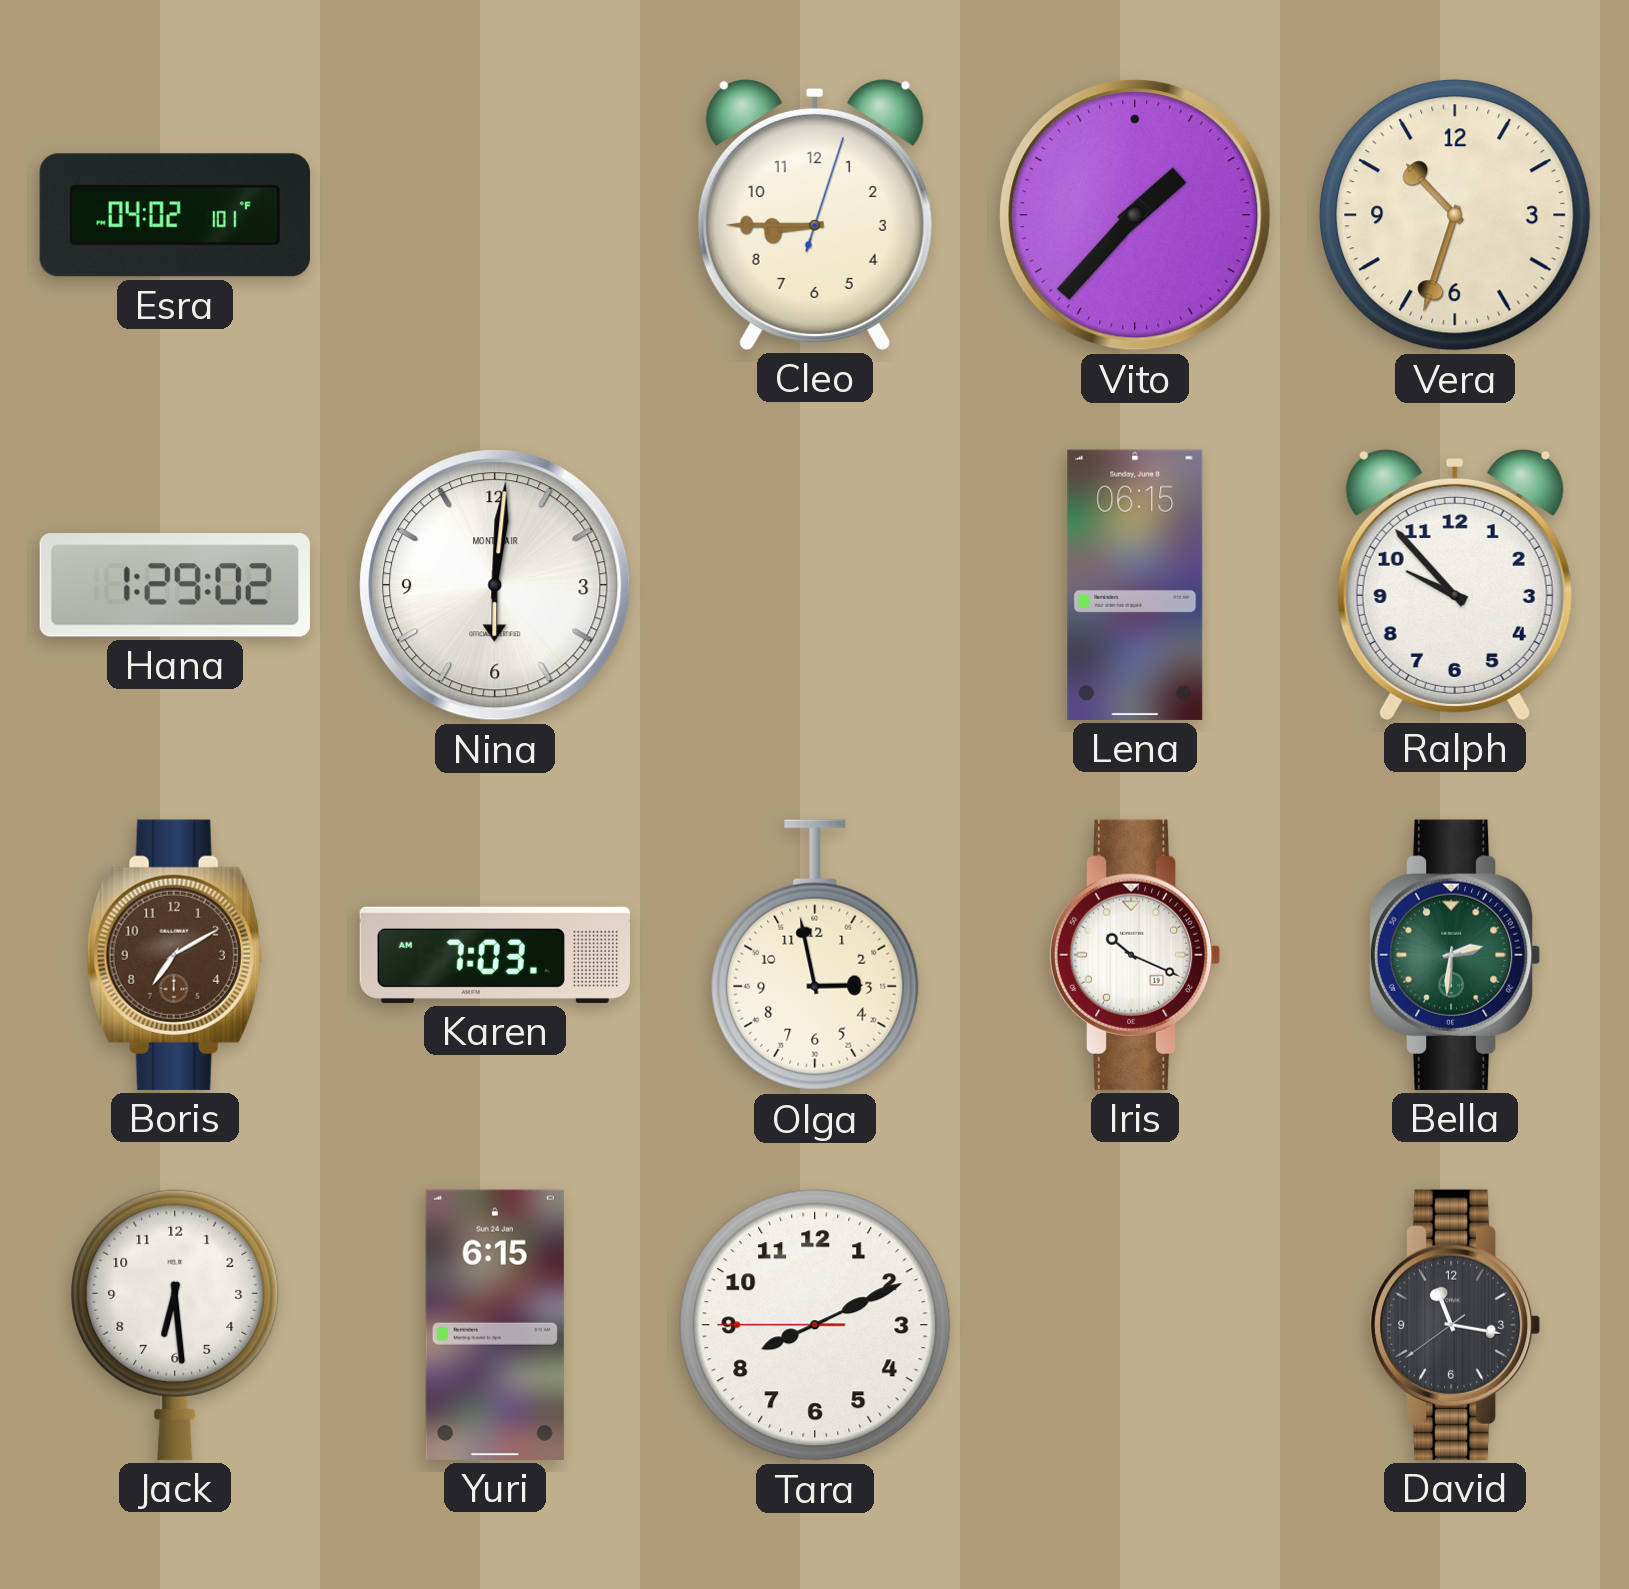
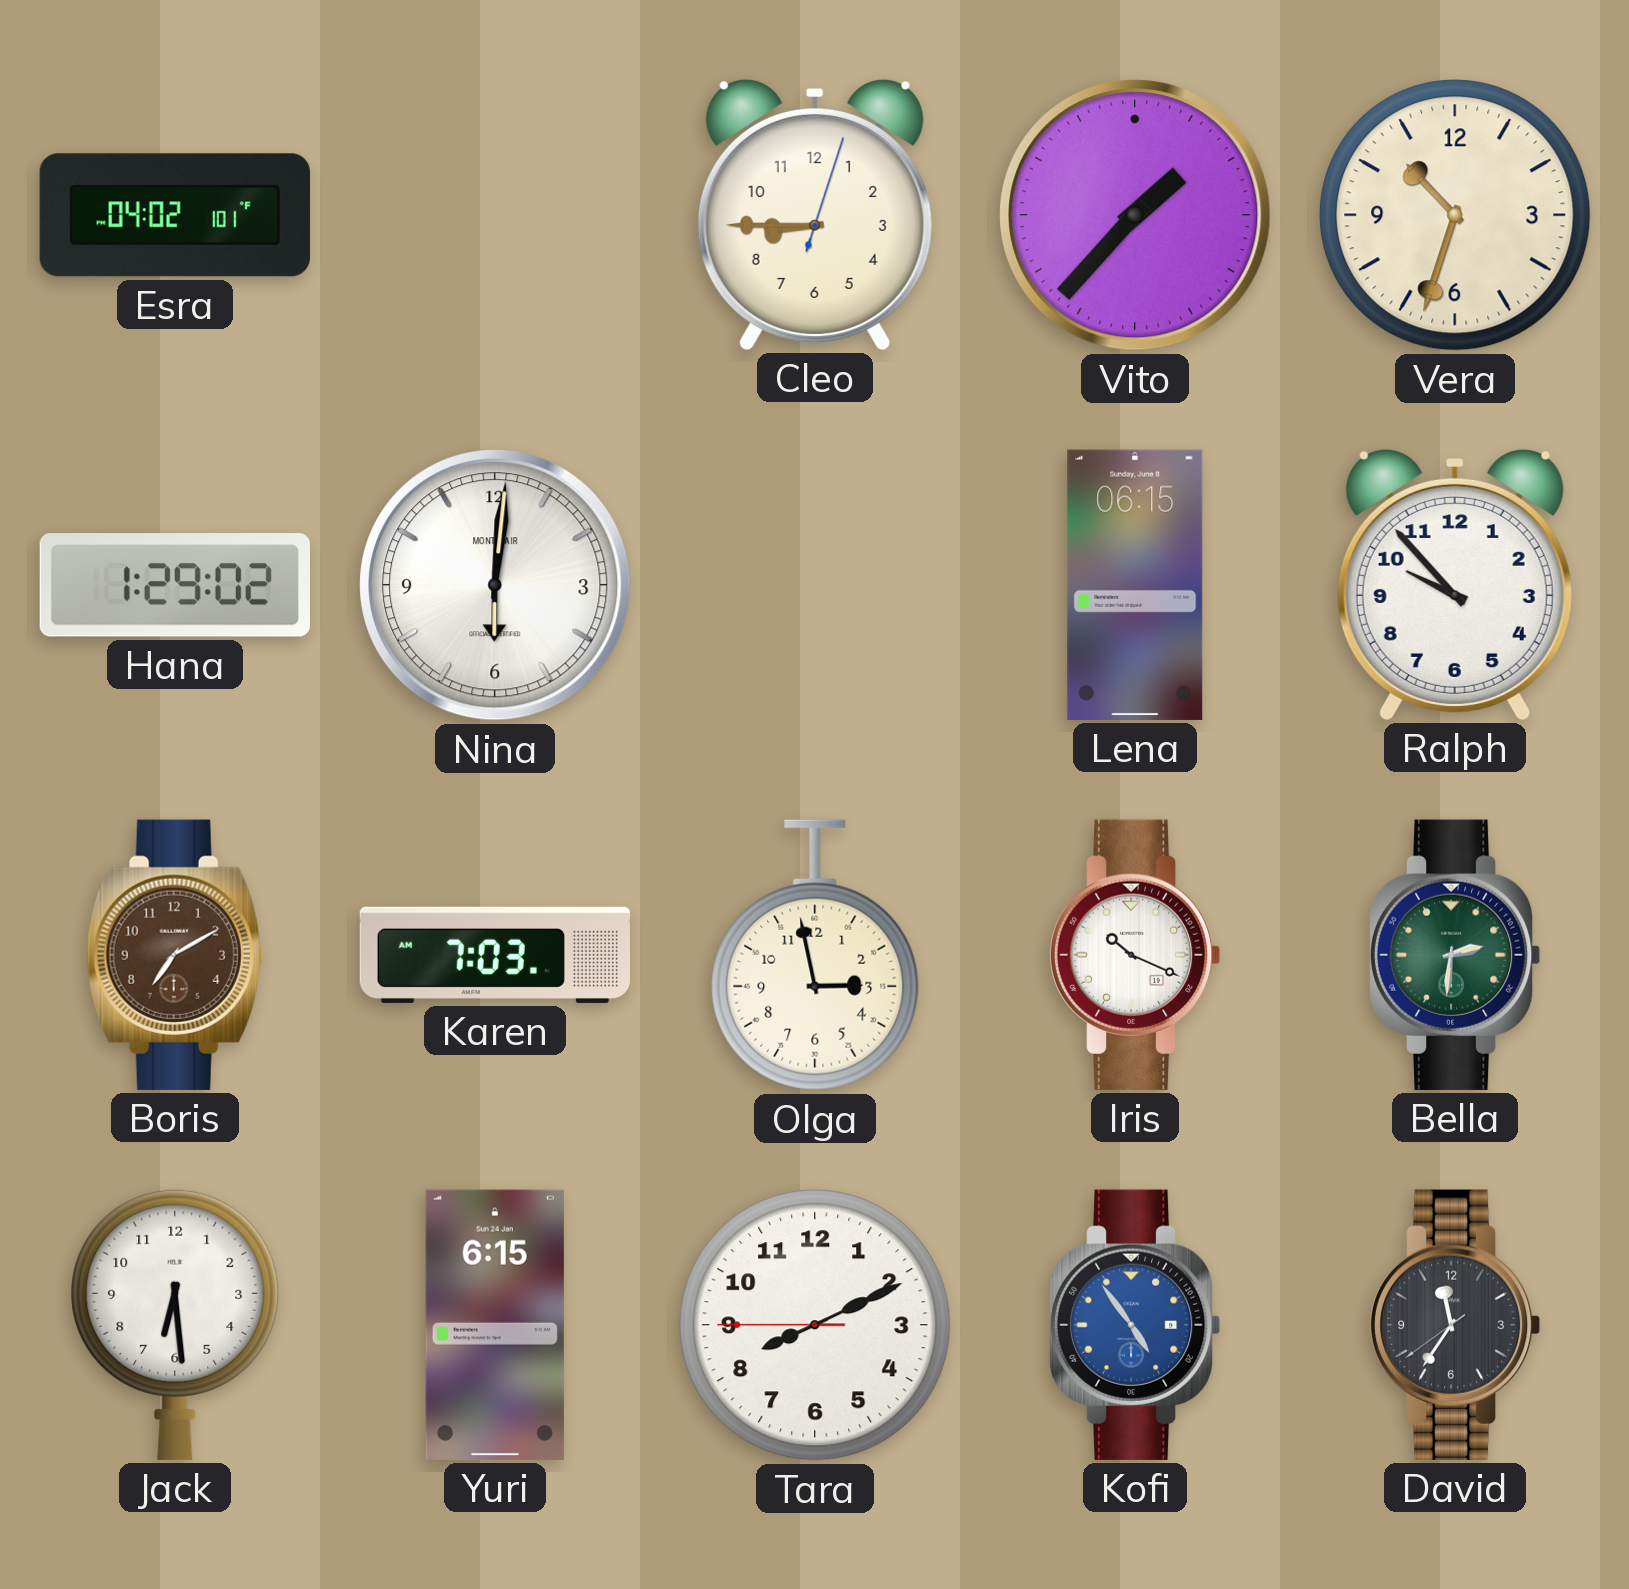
Kofi: none -> 4:54
David: 11:16 -> 11:35
